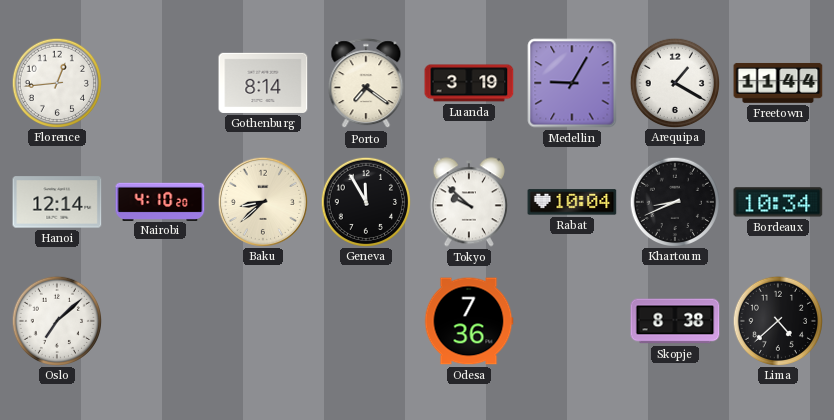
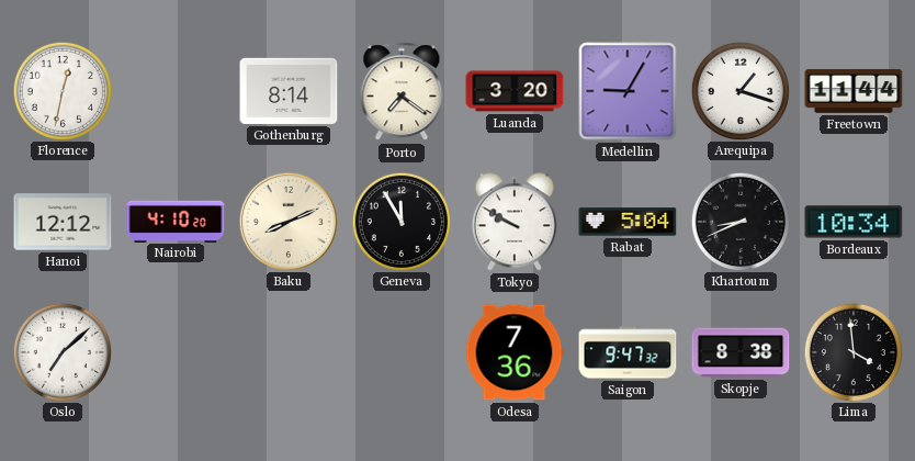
Florence: 12:44 -> 12:32
Luanda: 3:19 -> 3:20
Arequipa: 1:20 -> 1:18
Hanoi: 12:14 -> 12:12
Baku: 8:38 -> 8:11
Tokyo: 9:52 -> 9:50
Rabat: 10:04 -> 5:04
Saigon: none -> 9:47
Lima: 4:38 -> 3:59
